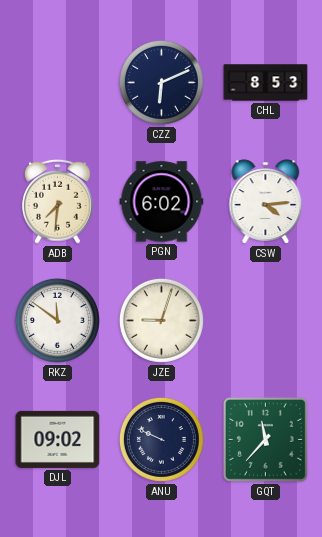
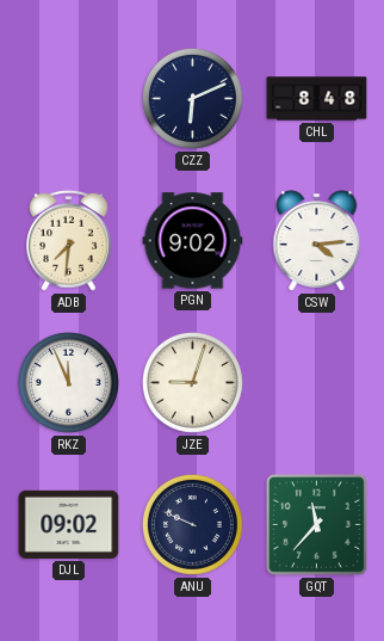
CHL: 8:53 -> 8:48
PGN: 6:02 -> 9:02
RKZ: 11:51 -> 11:56
